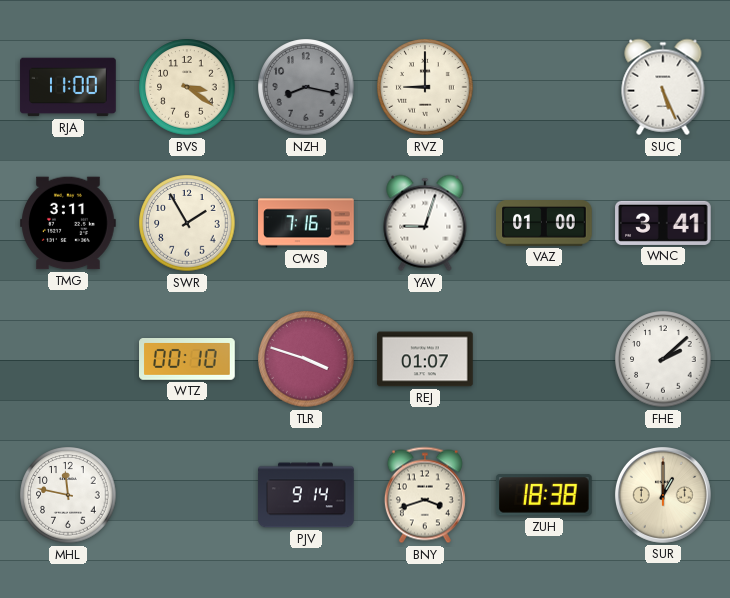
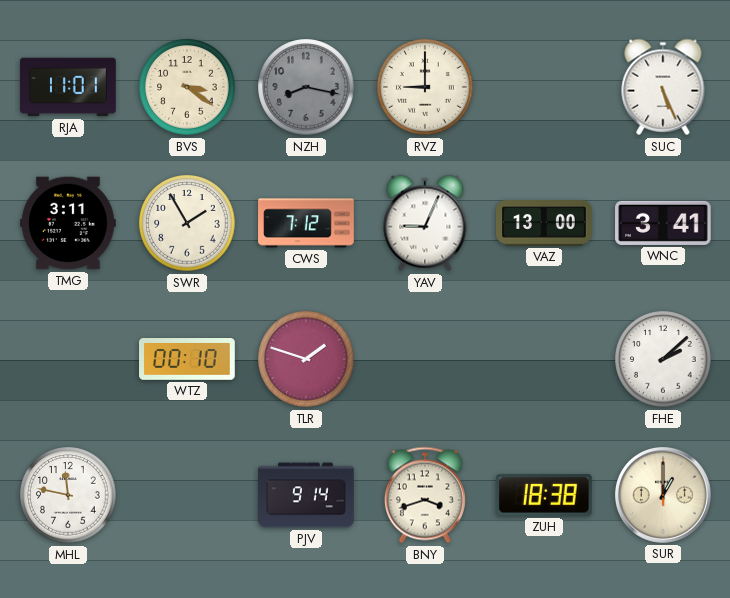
RJA: 11:00 -> 11:01
CWS: 7:16 -> 7:12
YAV: 9:03 -> 9:04
VAZ: 01:00 -> 13:00
TLR: 3:48 -> 1:48
REJ: 01:07 -> none
